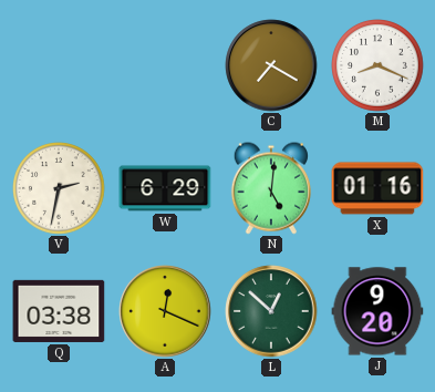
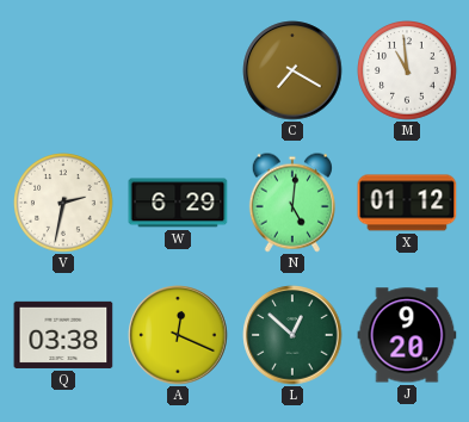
M: 8:19 -> 10:59
X: 01:16 -> 01:12
